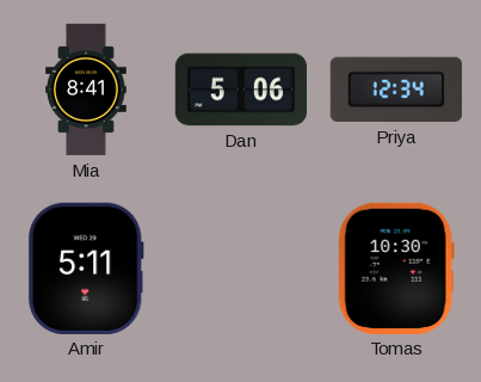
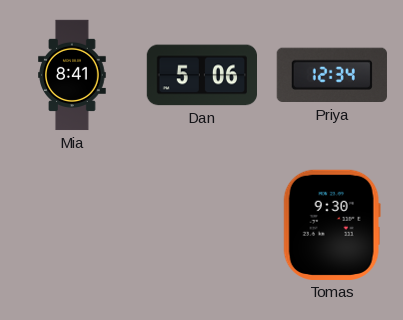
Amir: 5:11 -> none
Tomas: 10:30 -> 9:30
